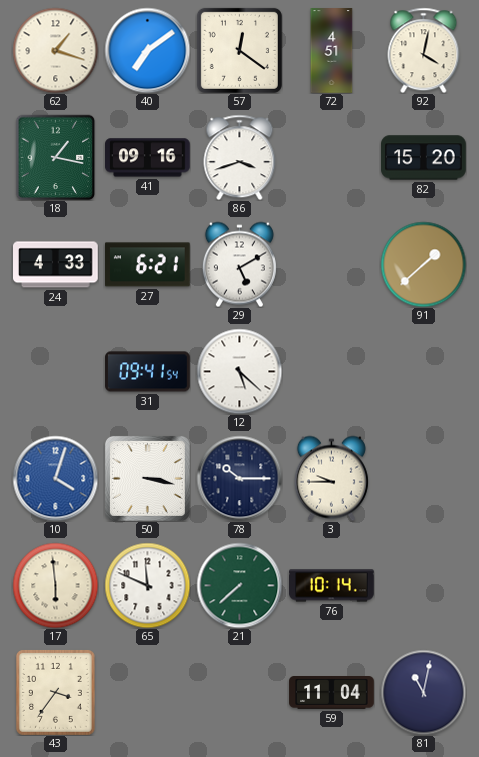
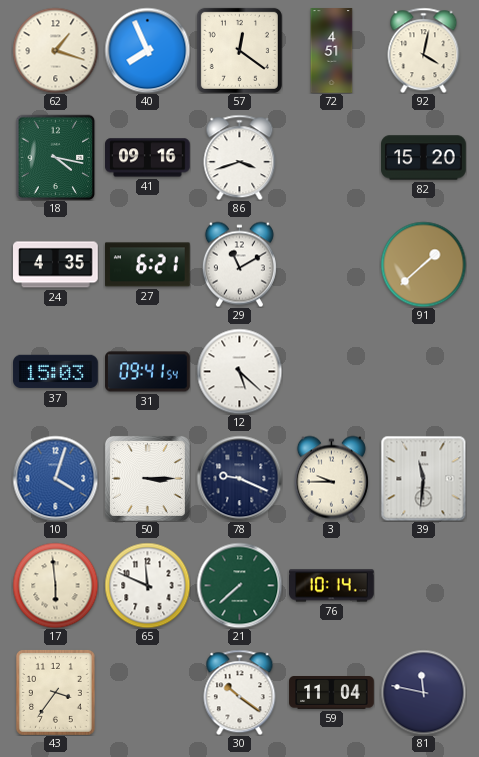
40: 7:09 -> 7:56
18: 1:17 -> 4:17
24: 4:33 -> 4:35
29: 5:10 -> 11:10
37: none -> 15:03
50: 3:17 -> 3:15
78: 10:15 -> 9:19
39: none -> 11:31
30: none -> 10:21
81: 11:02 -> 11:47
